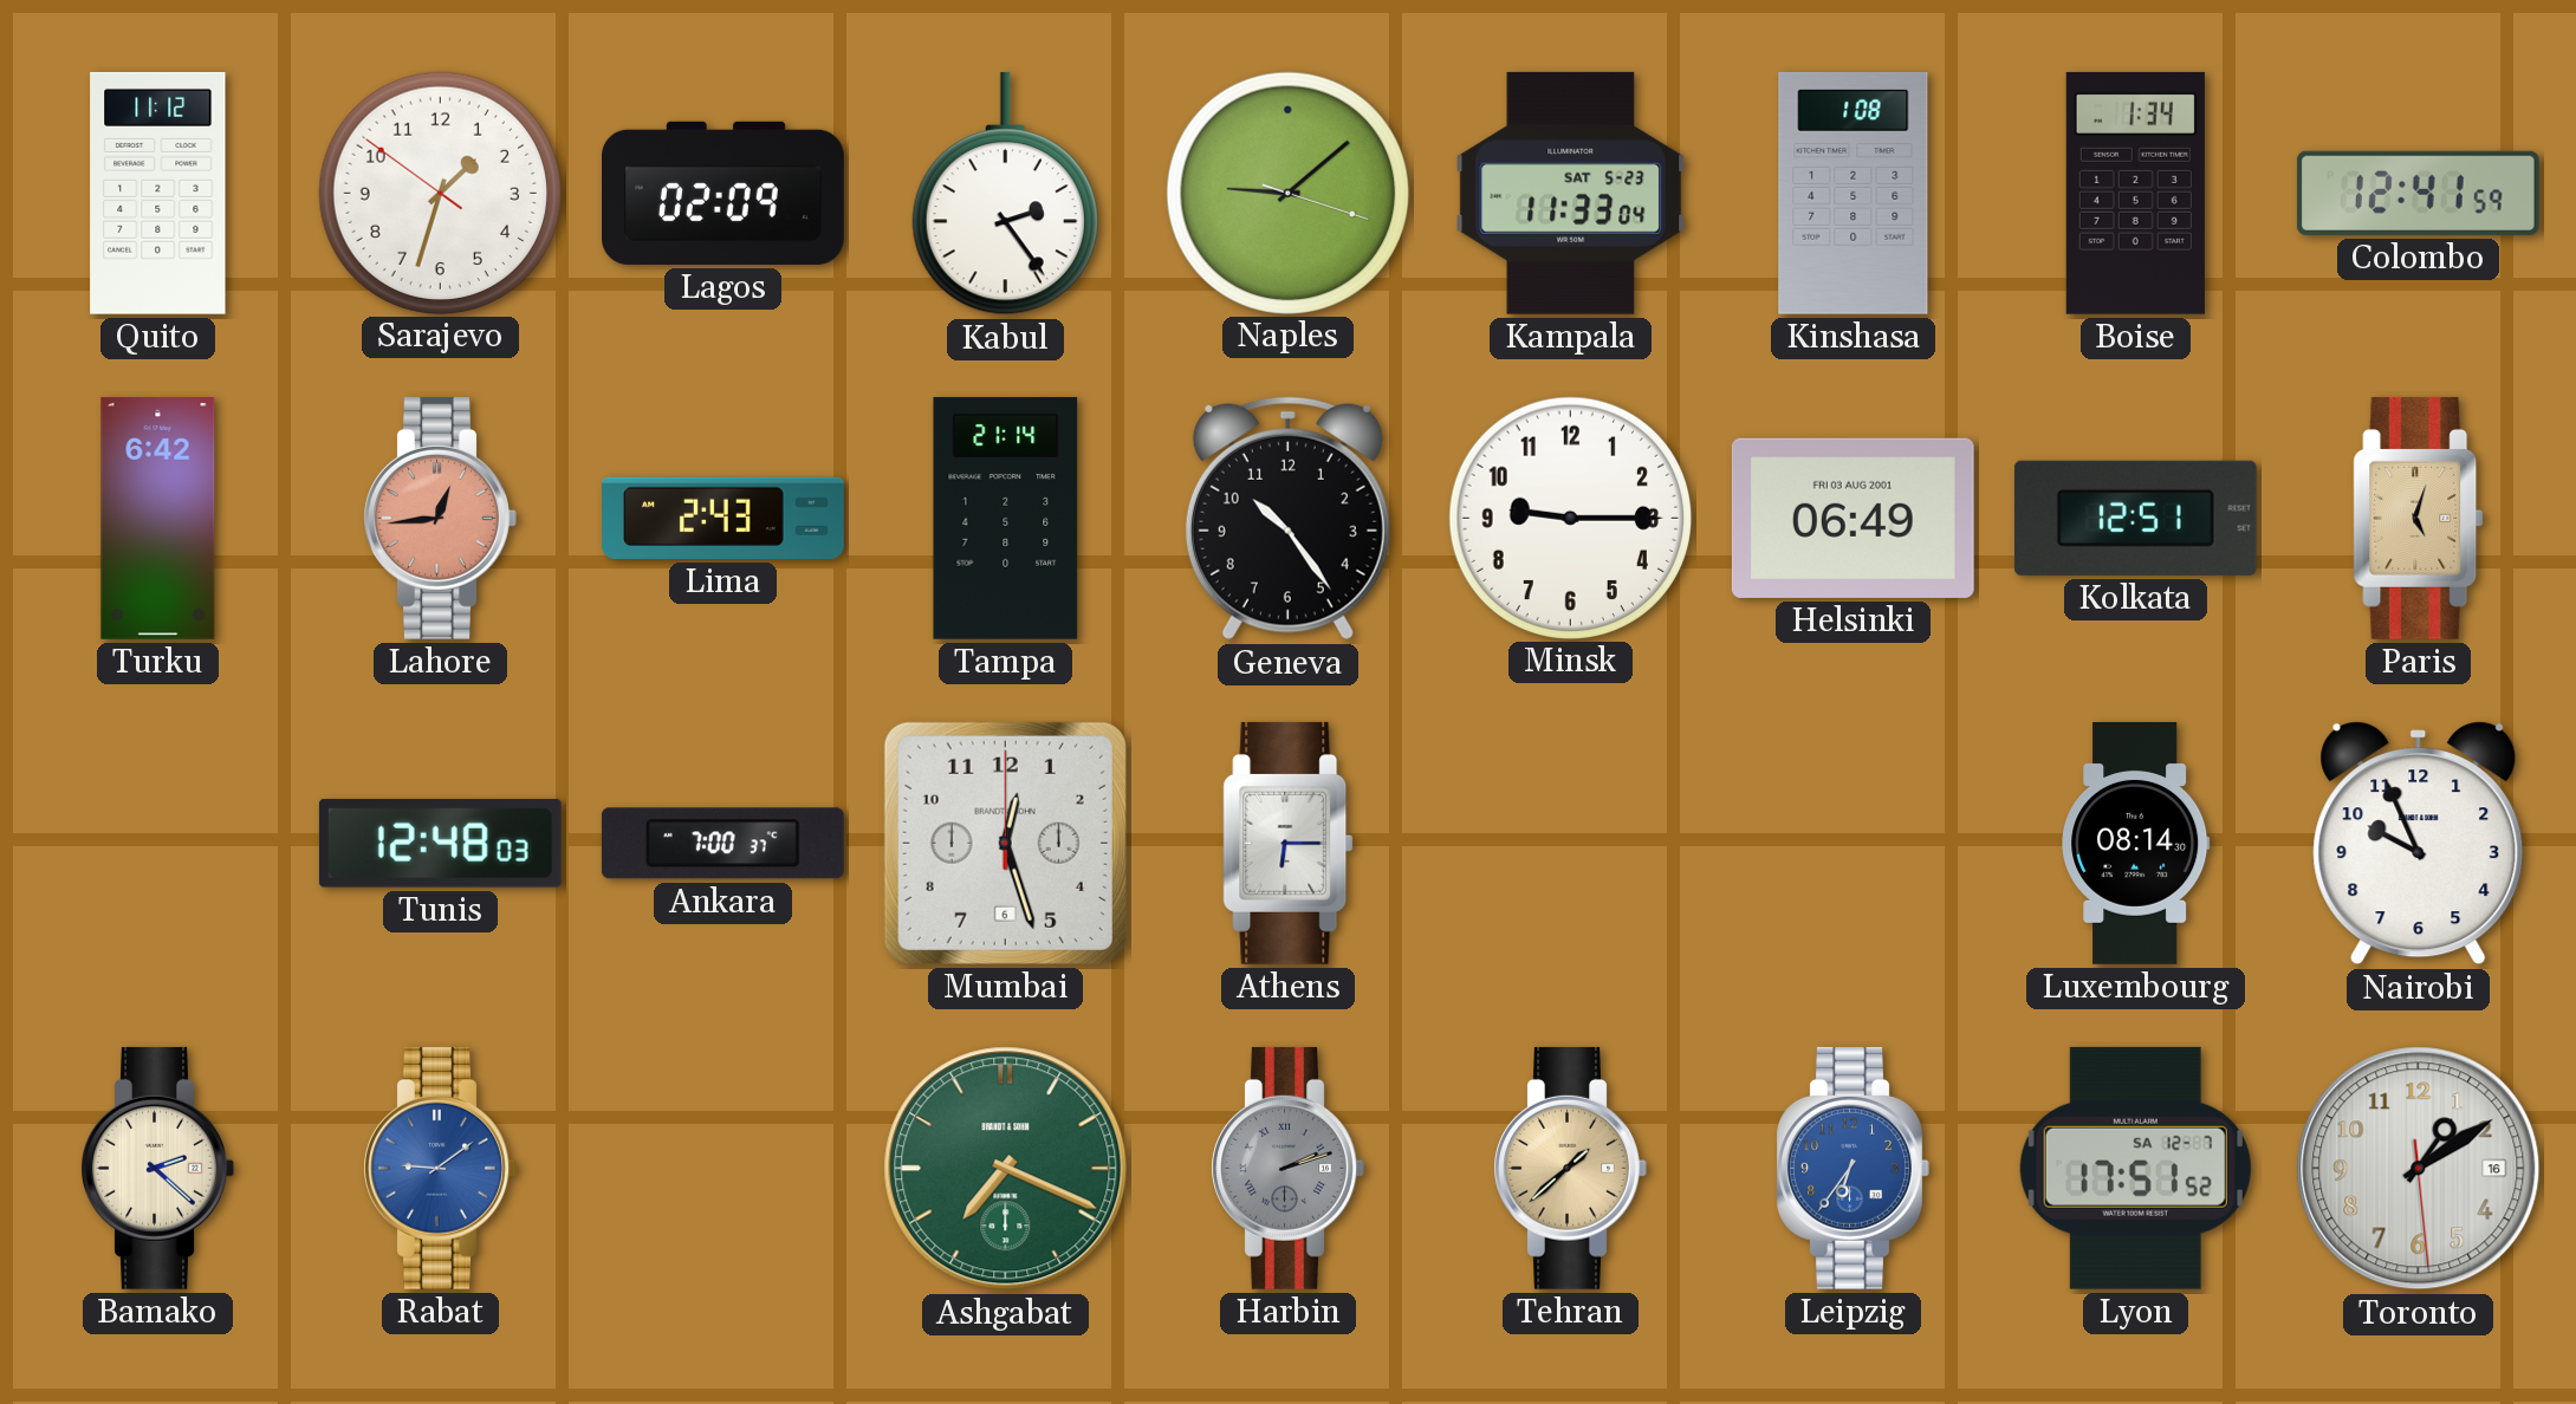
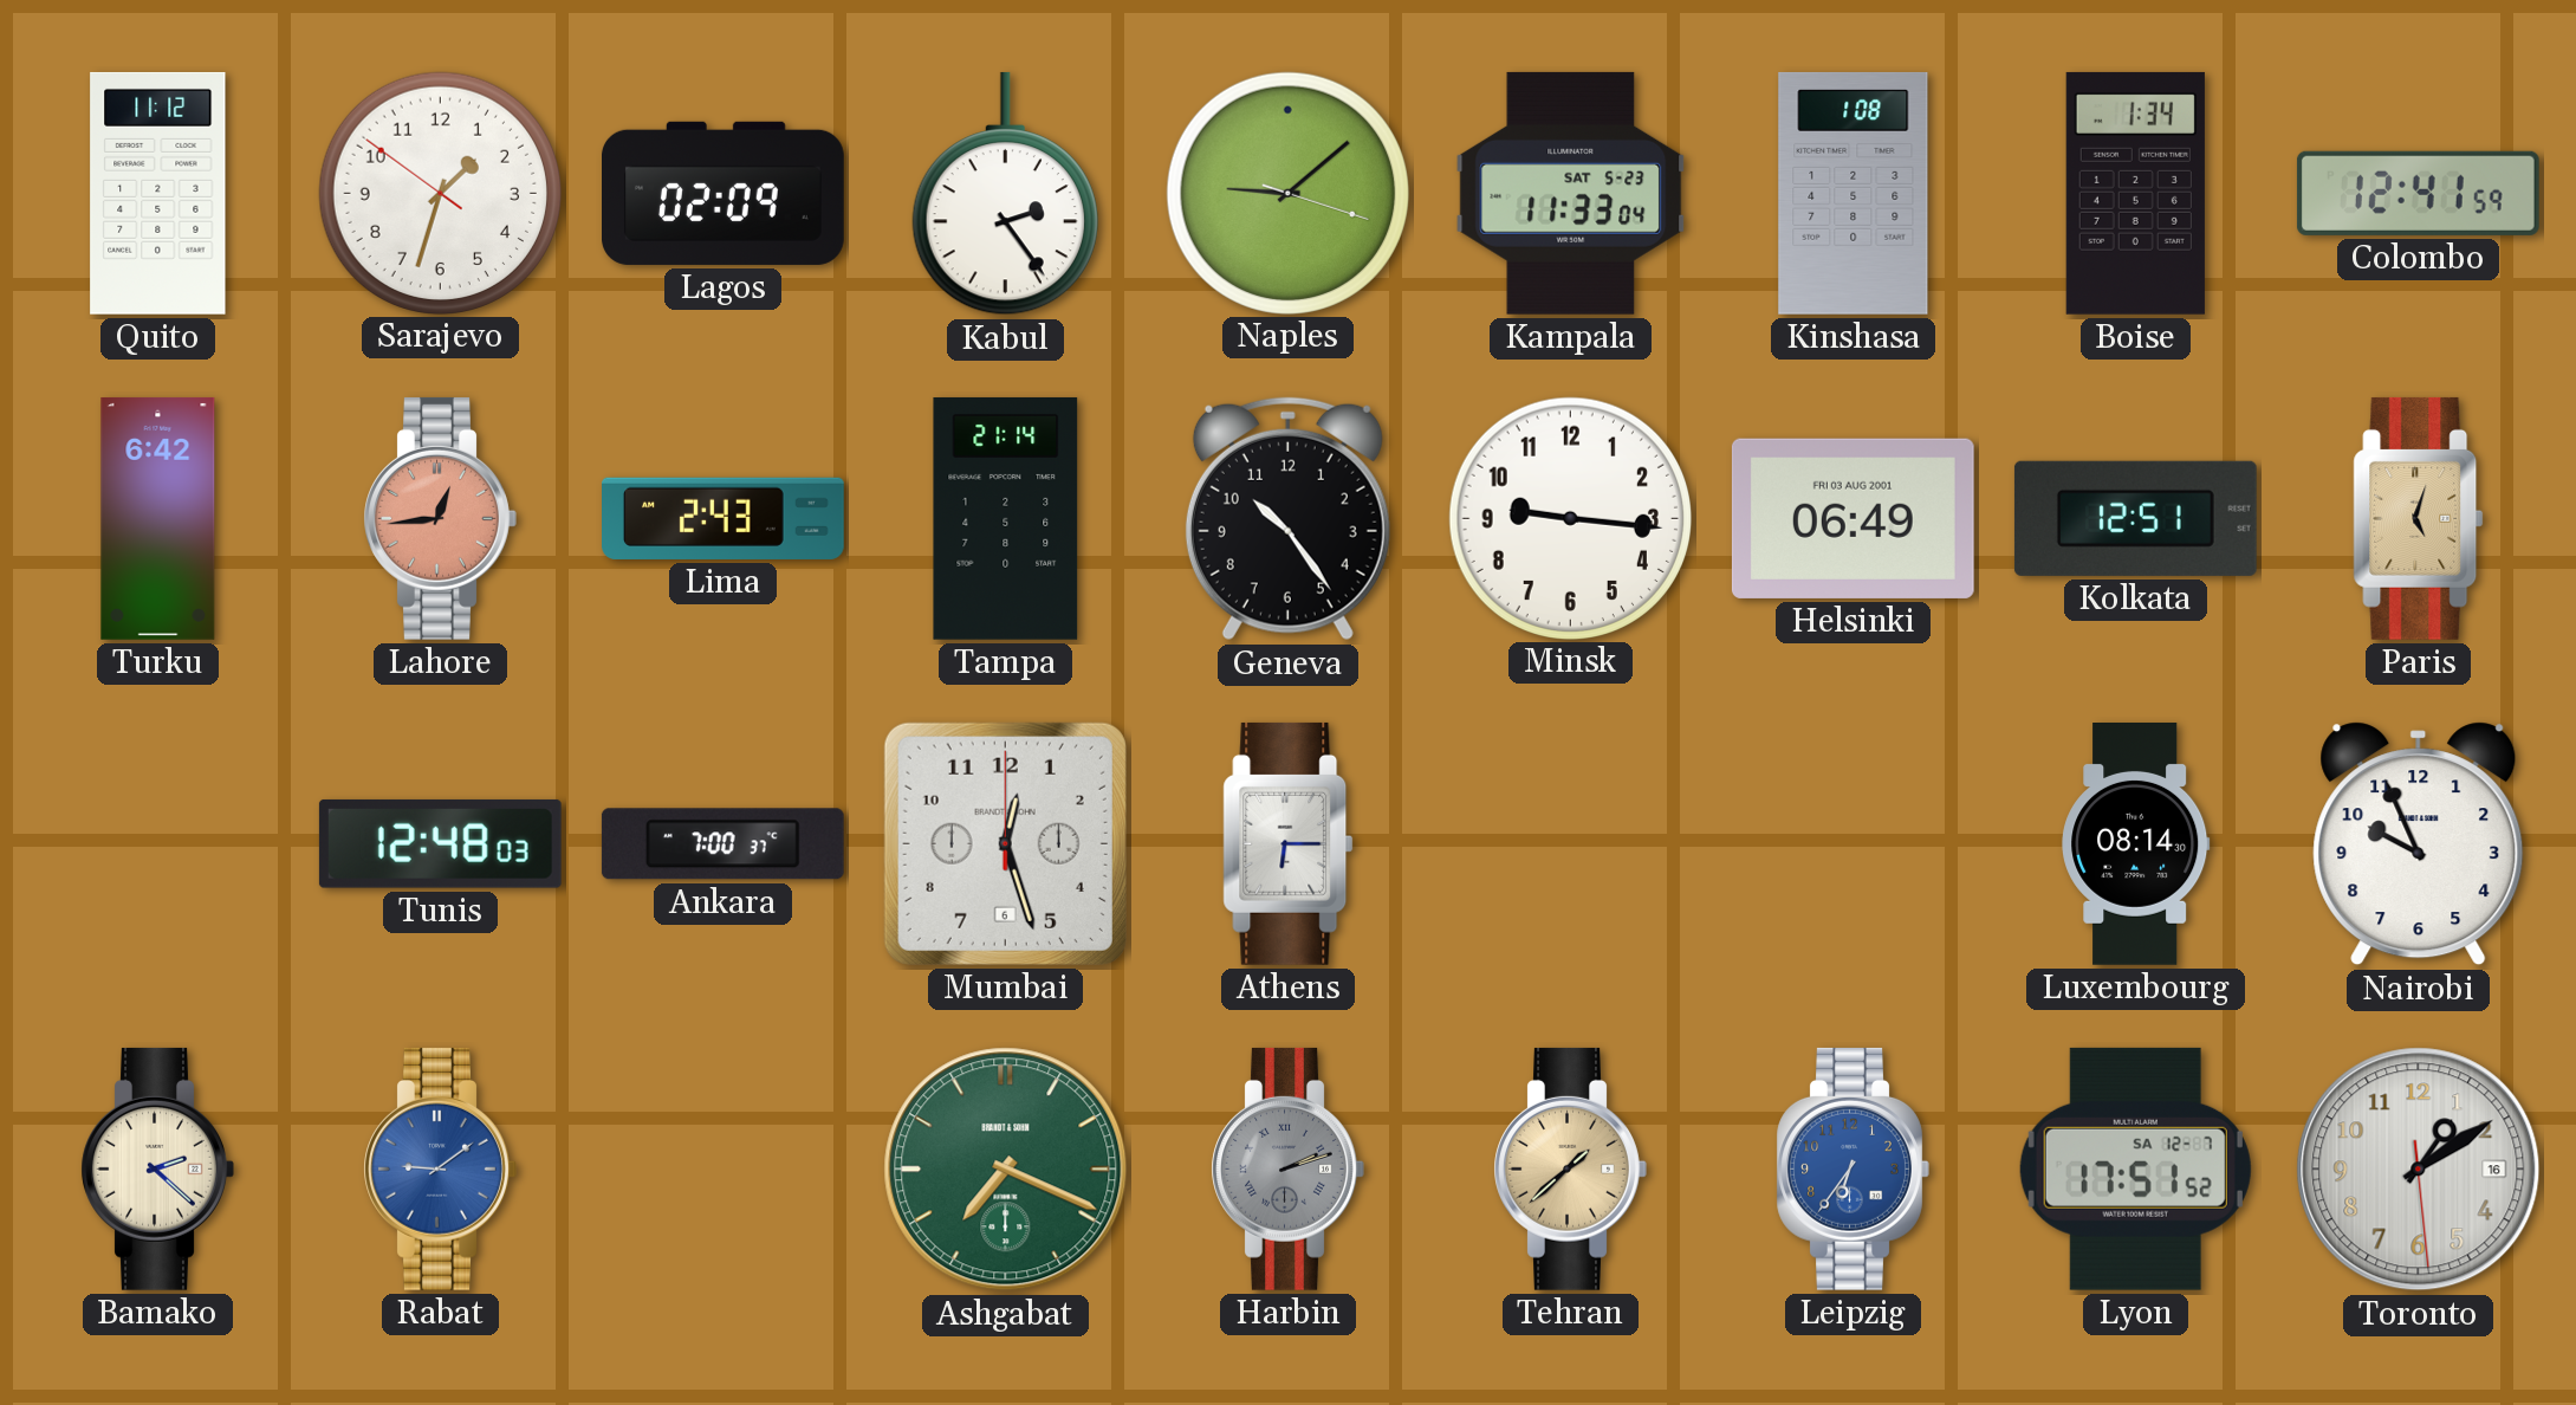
Minsk: 9:15 -> 9:16
